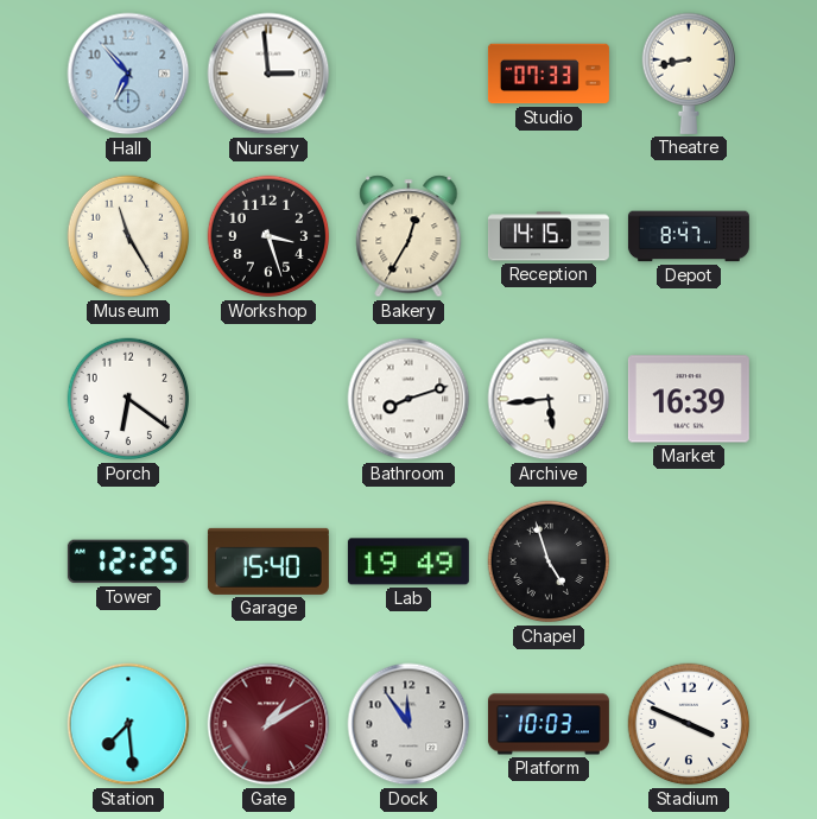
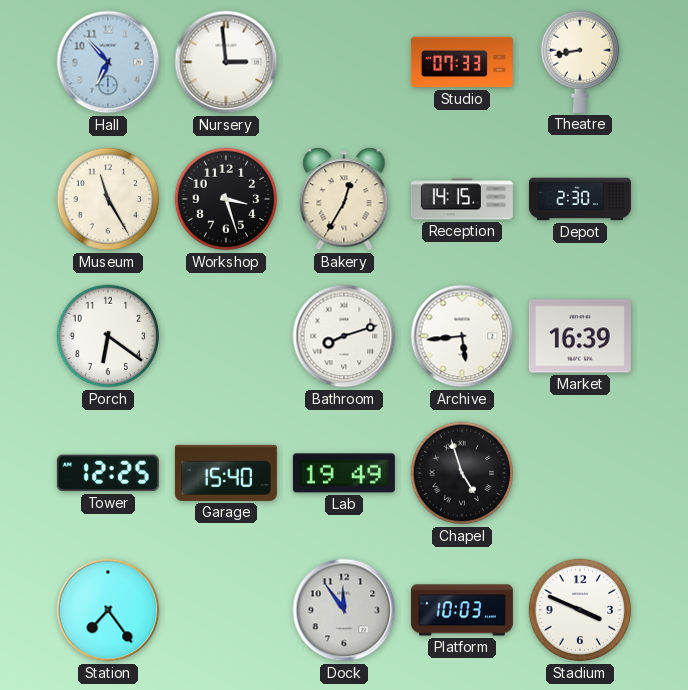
Depot: 8:47 -> 2:30
Station: 7:29 -> 7:24
Gate: 1:10 -> none
